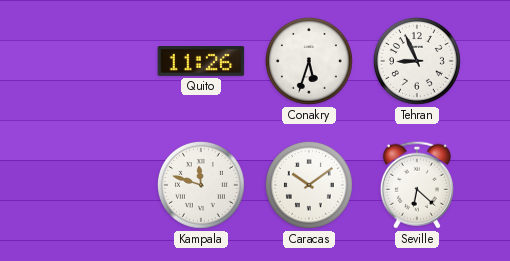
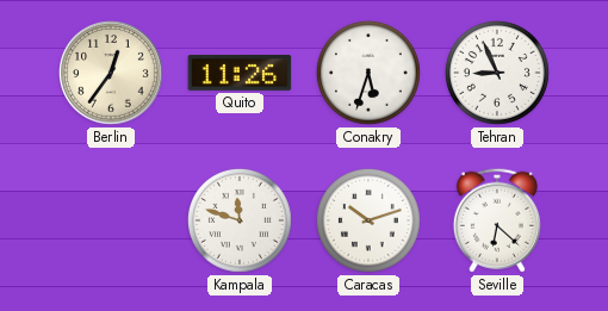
Berlin: none -> 12:36
Caracas: 10:09 -> 10:12
